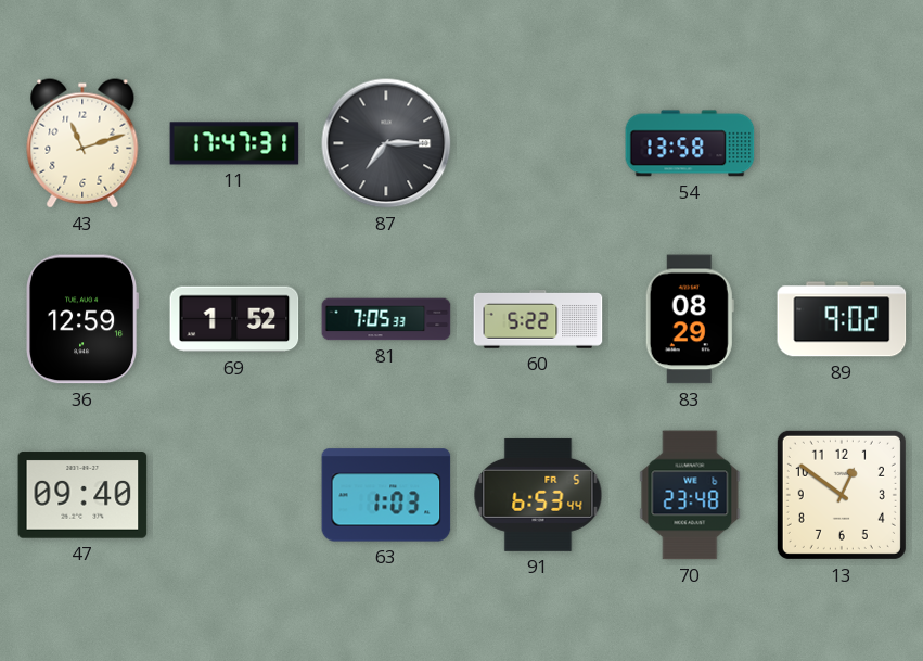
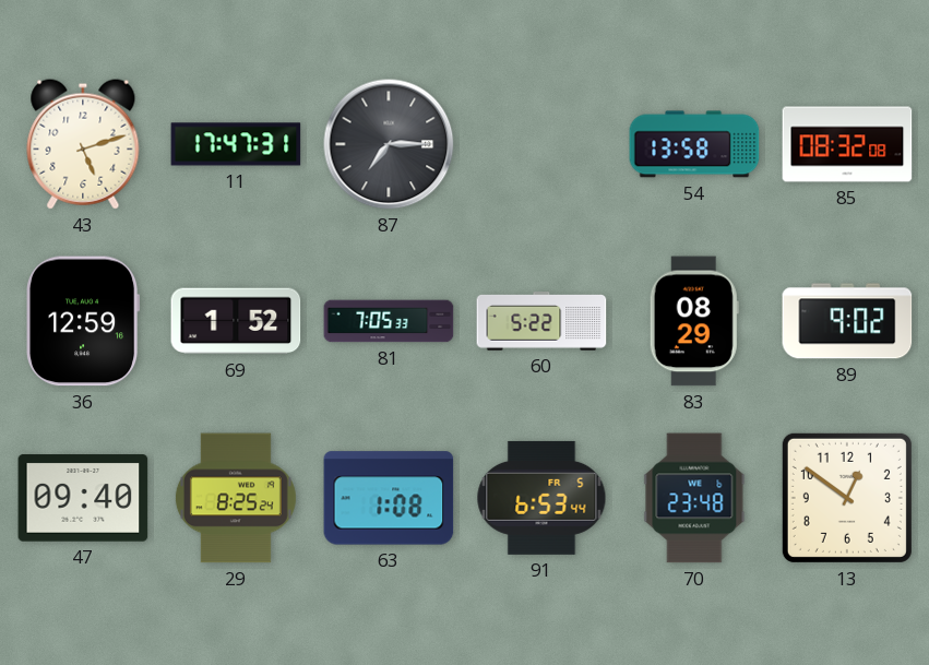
43: 11:12 -> 5:12
85: none -> 08:32
29: none -> 8:25
63: 1:03 -> 1:08
